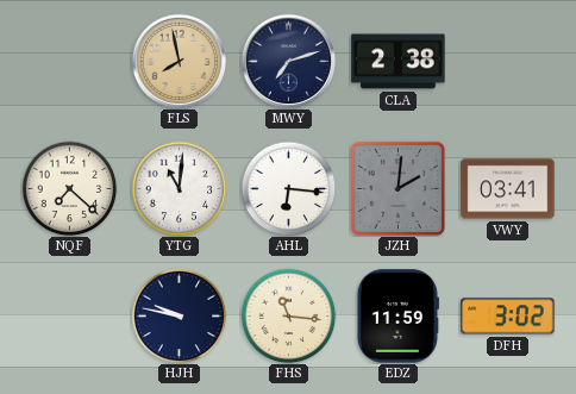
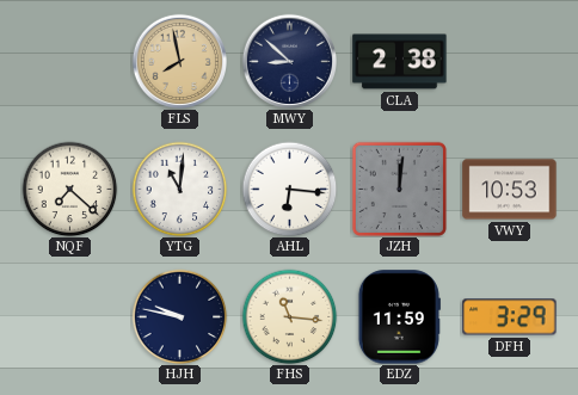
MWY: 7:12 -> 8:52
JZH: 2:01 -> 12:01
VWY: 03:41 -> 10:53
DFH: 3:02 -> 3:29
